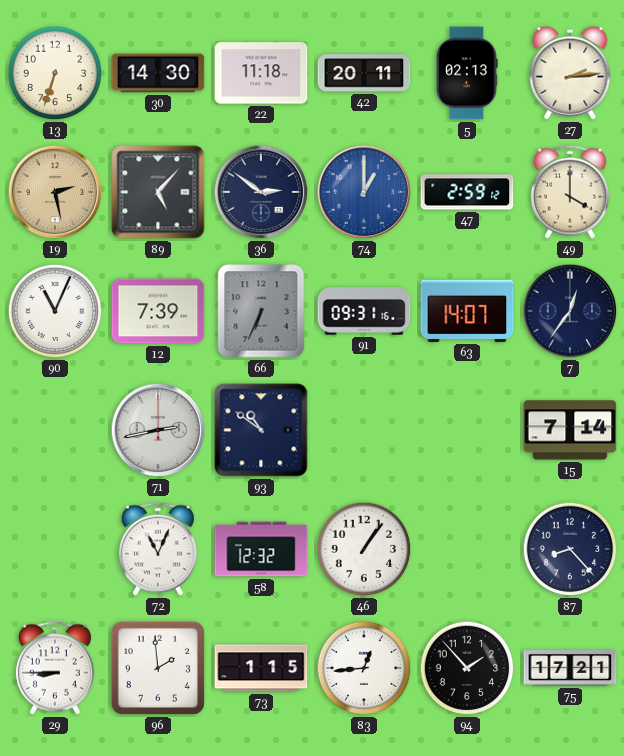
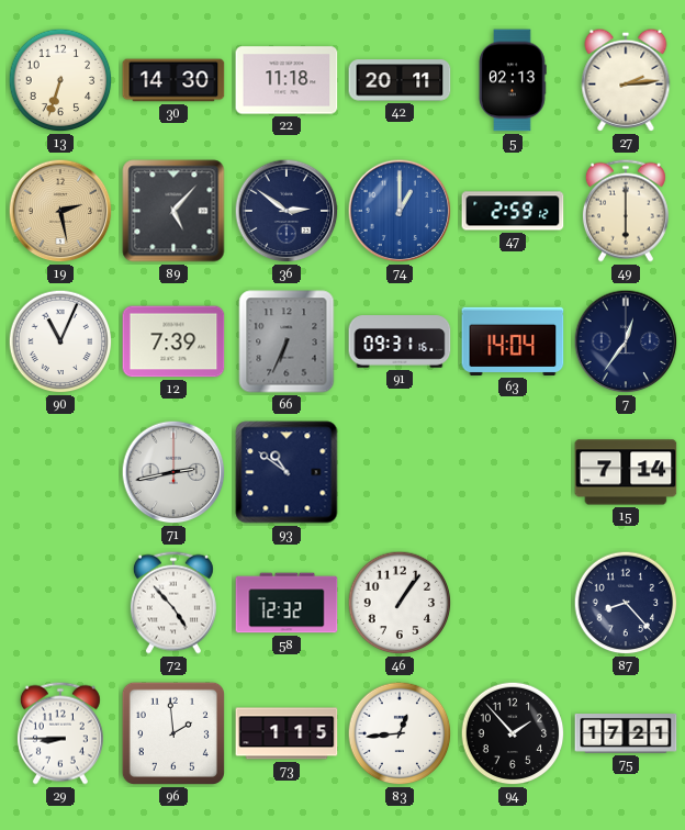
49: 4:00 -> 6:00
63: 14:07 -> 14:04
72: 11:04 -> 4:53
